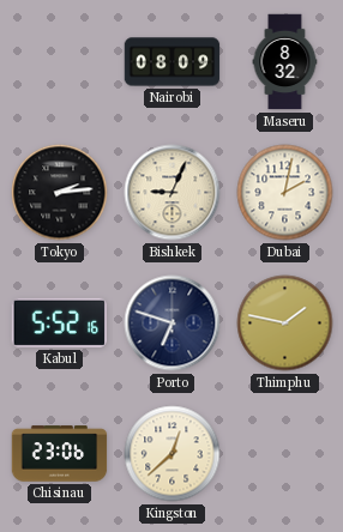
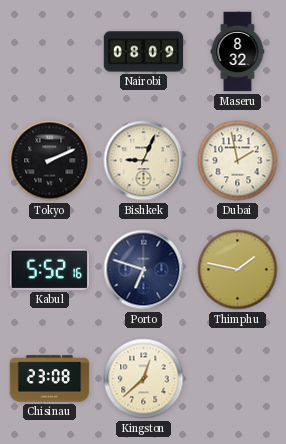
Tokyo: 2:14 -> 2:11
Dubai: 2:02 -> 1:58
Chisinau: 23:06 -> 23:08
